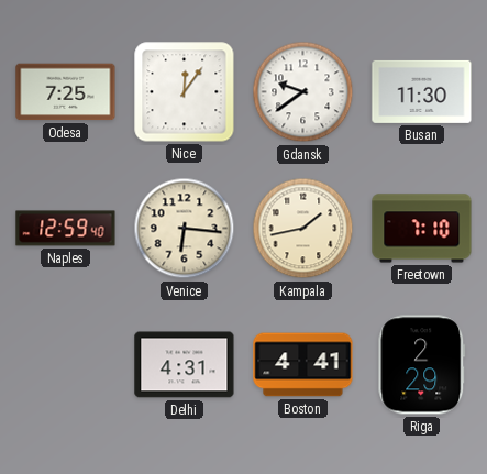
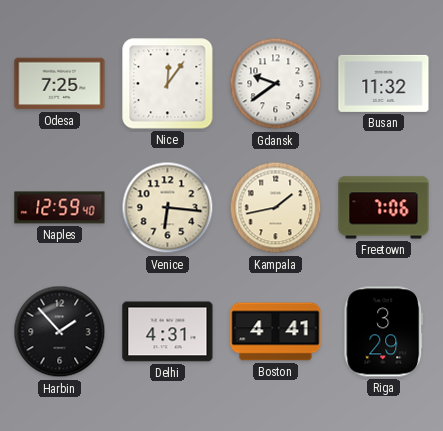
Busan: 11:30 -> 11:32
Freetown: 7:10 -> 7:06
Harbin: none -> 1:53
Riga: 2:29 -> 3:29
